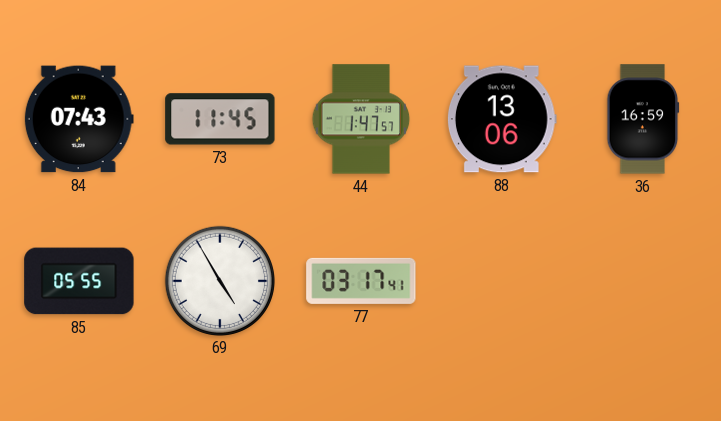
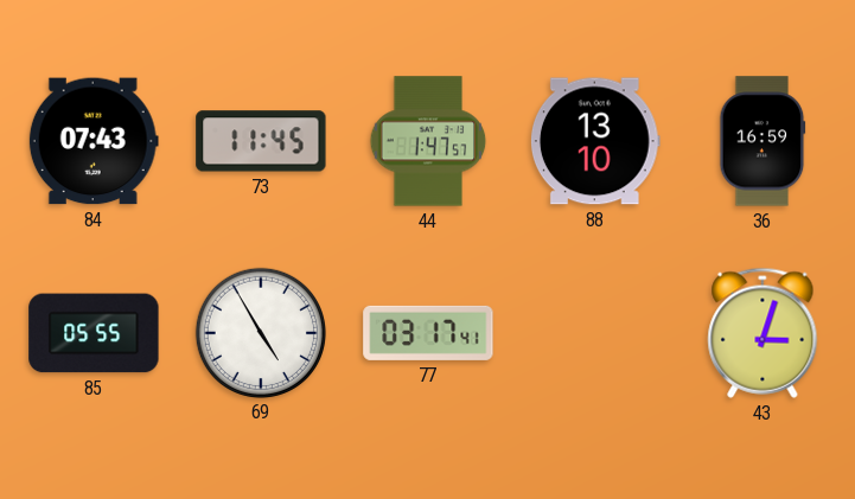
88: 13:06 -> 13:10
43: none -> 3:03
